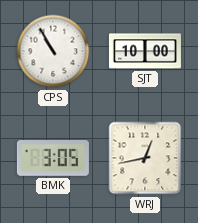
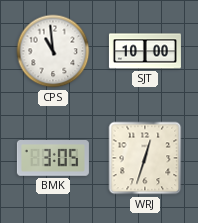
CPS: 10:55 -> 10:59
WRJ: 12:43 -> 12:33
